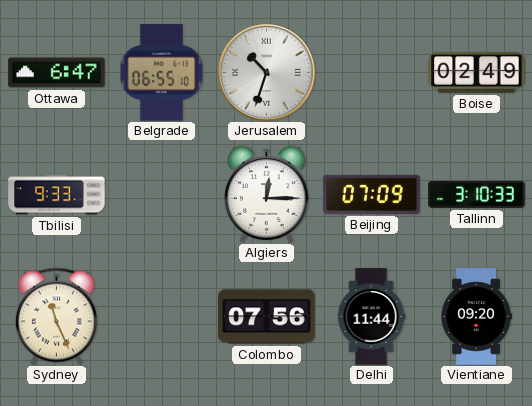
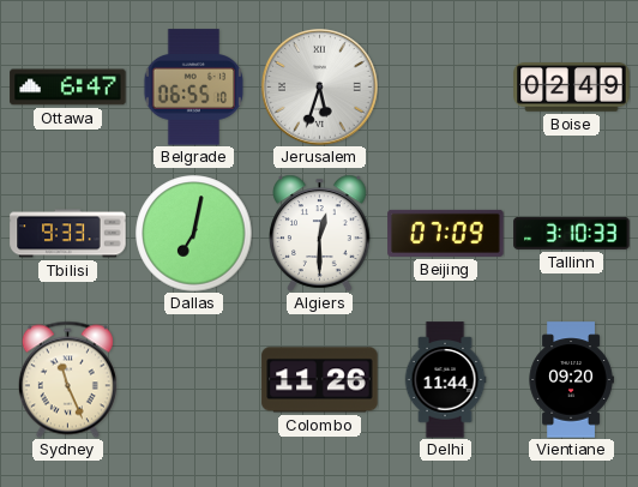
Jerusalem: 10:33 -> 5:33
Dallas: none -> 7:02
Algiers: 12:15 -> 12:30
Colombo: 07:56 -> 11:26
